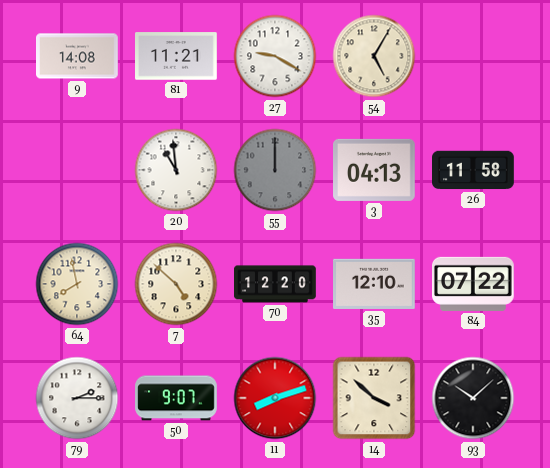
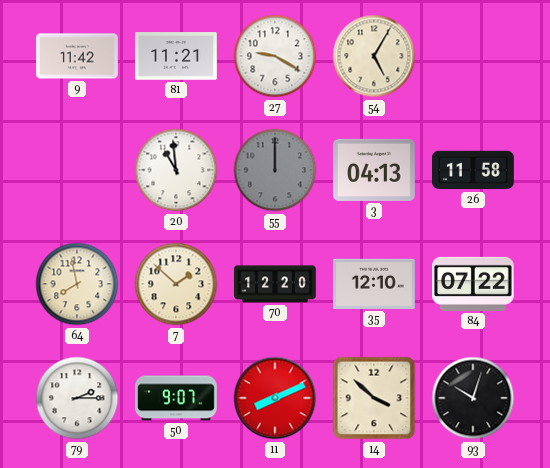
9: 14:08 -> 11:42
7: 4:52 -> 1:52
11: 8:12 -> 8:11
93: 10:08 -> 10:03
